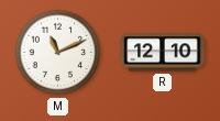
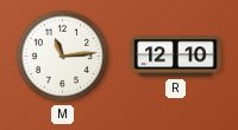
M: 11:11 -> 11:14
